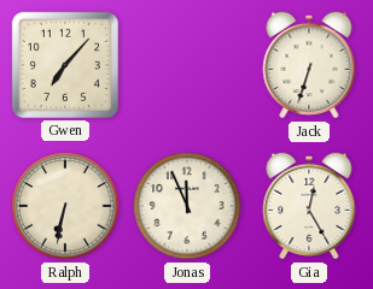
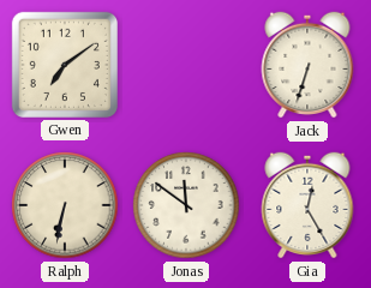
Gwen: 7:07 -> 7:09
Jonas: 11:56 -> 11:51
